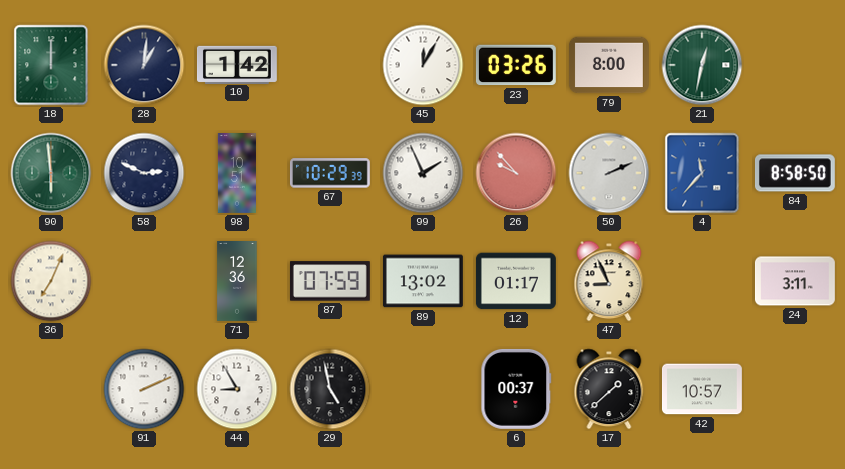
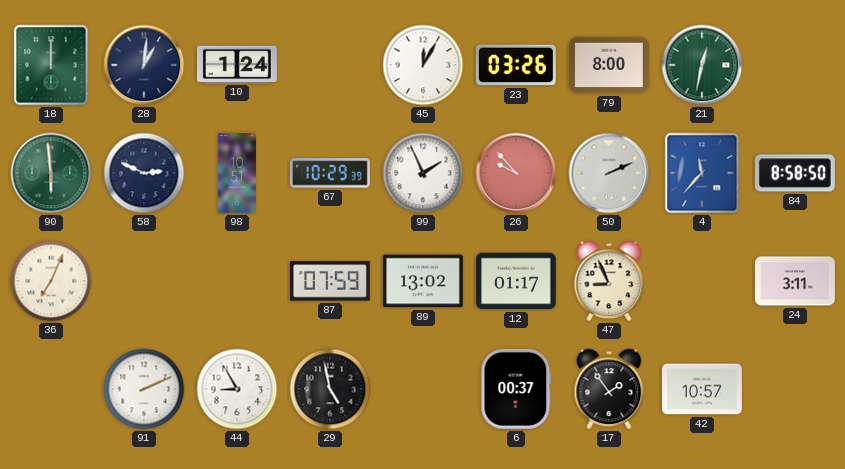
10: 1:42 -> 1:24
71: 12:36 -> none
17: 1:38 -> 1:54
